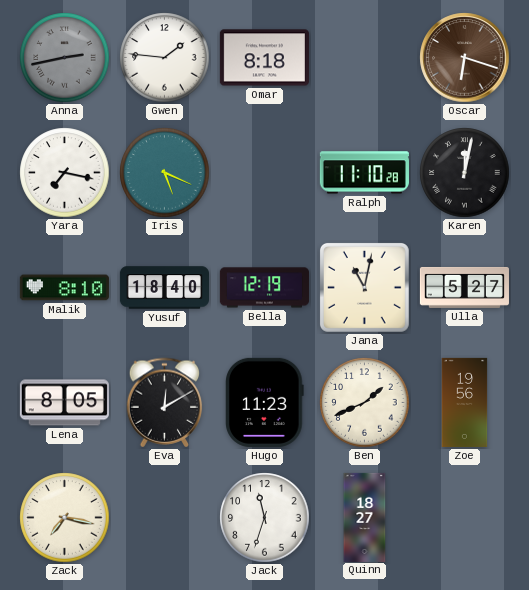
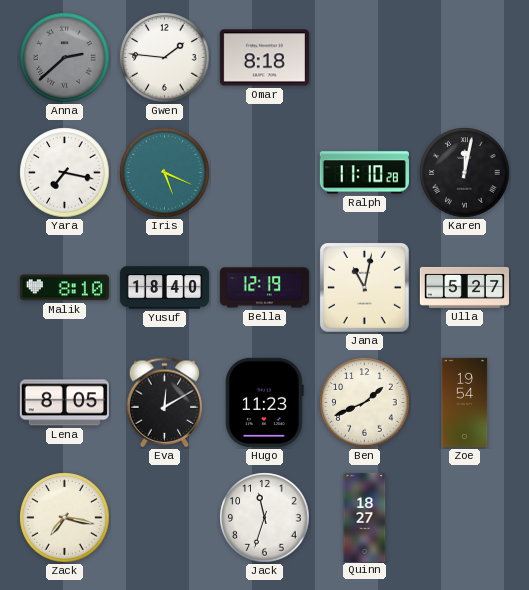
Anna: 2:43 -> 2:38
Oscar: 6:18 -> none
Zoe: 19:56 -> 19:54
